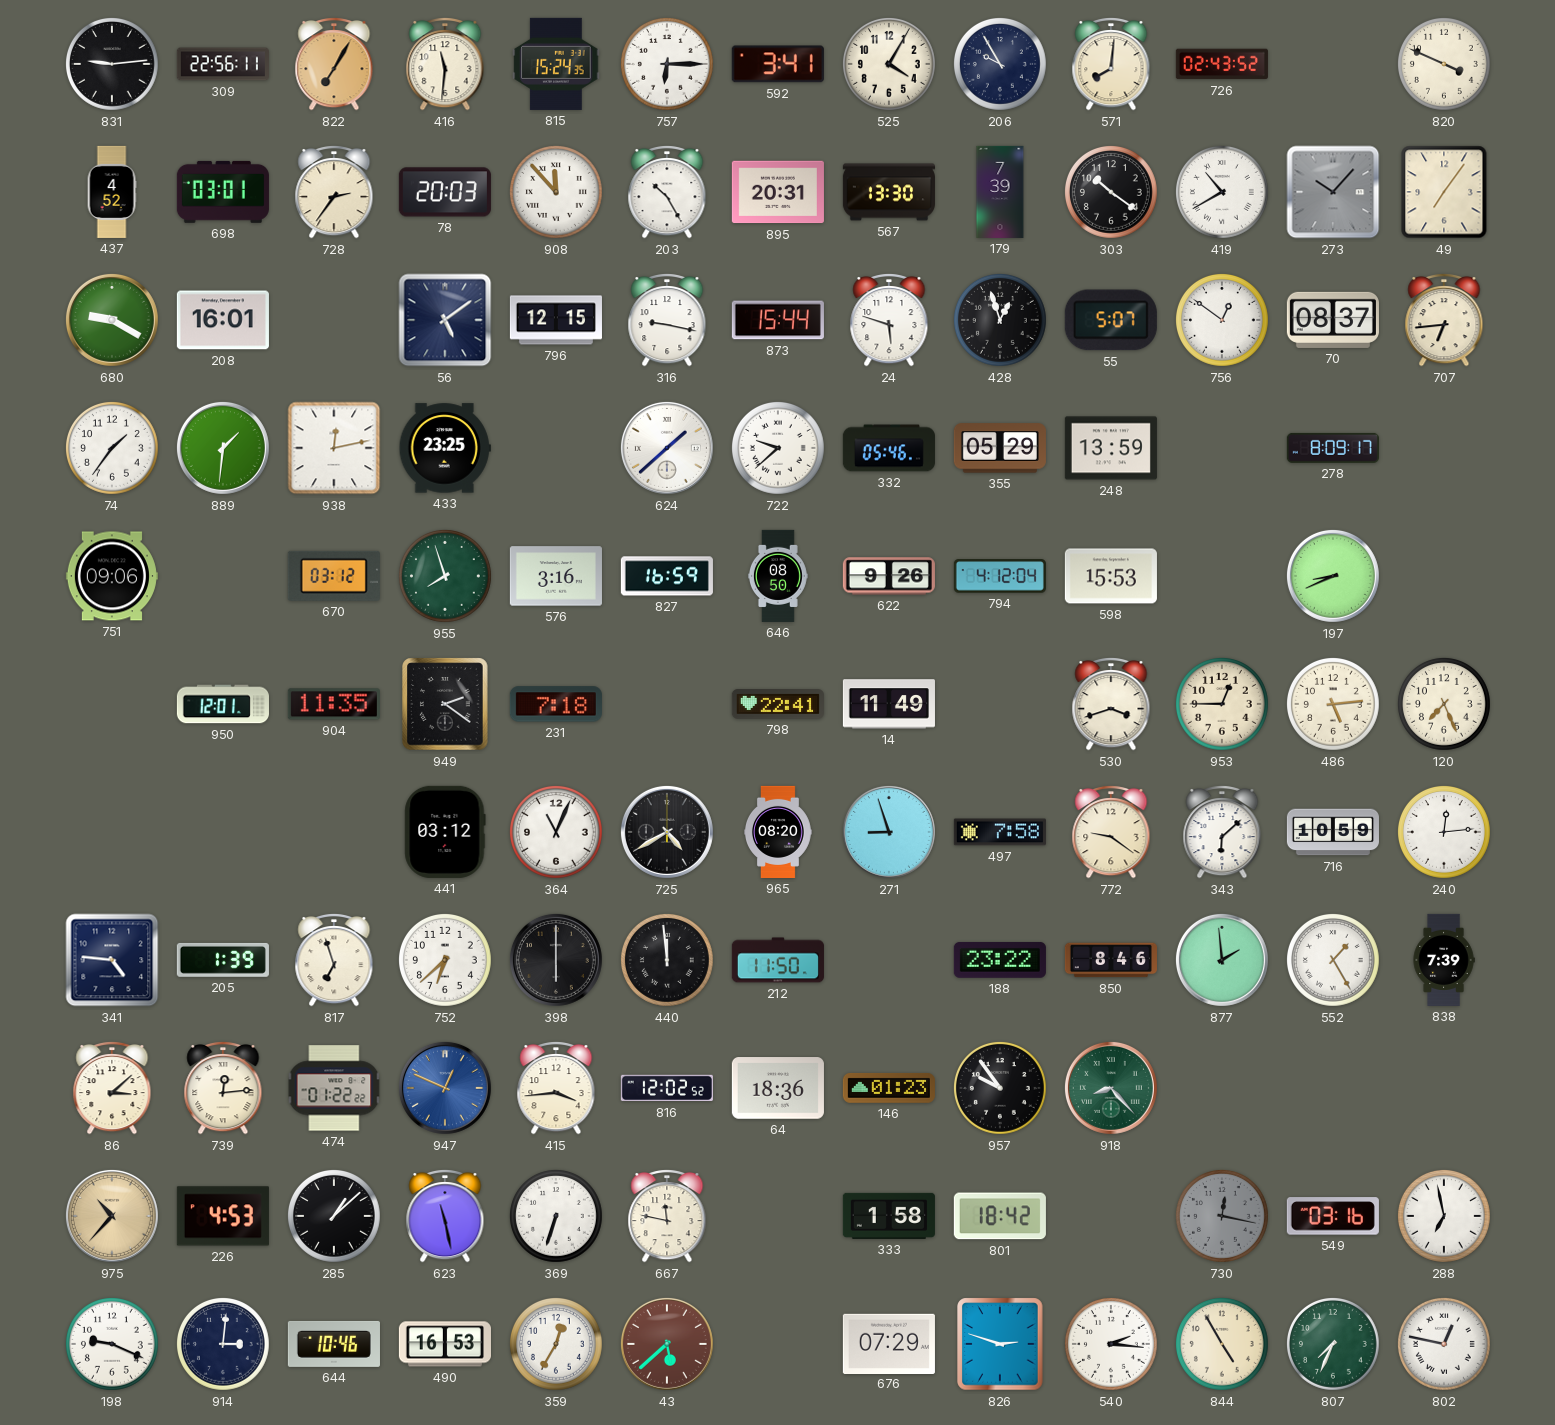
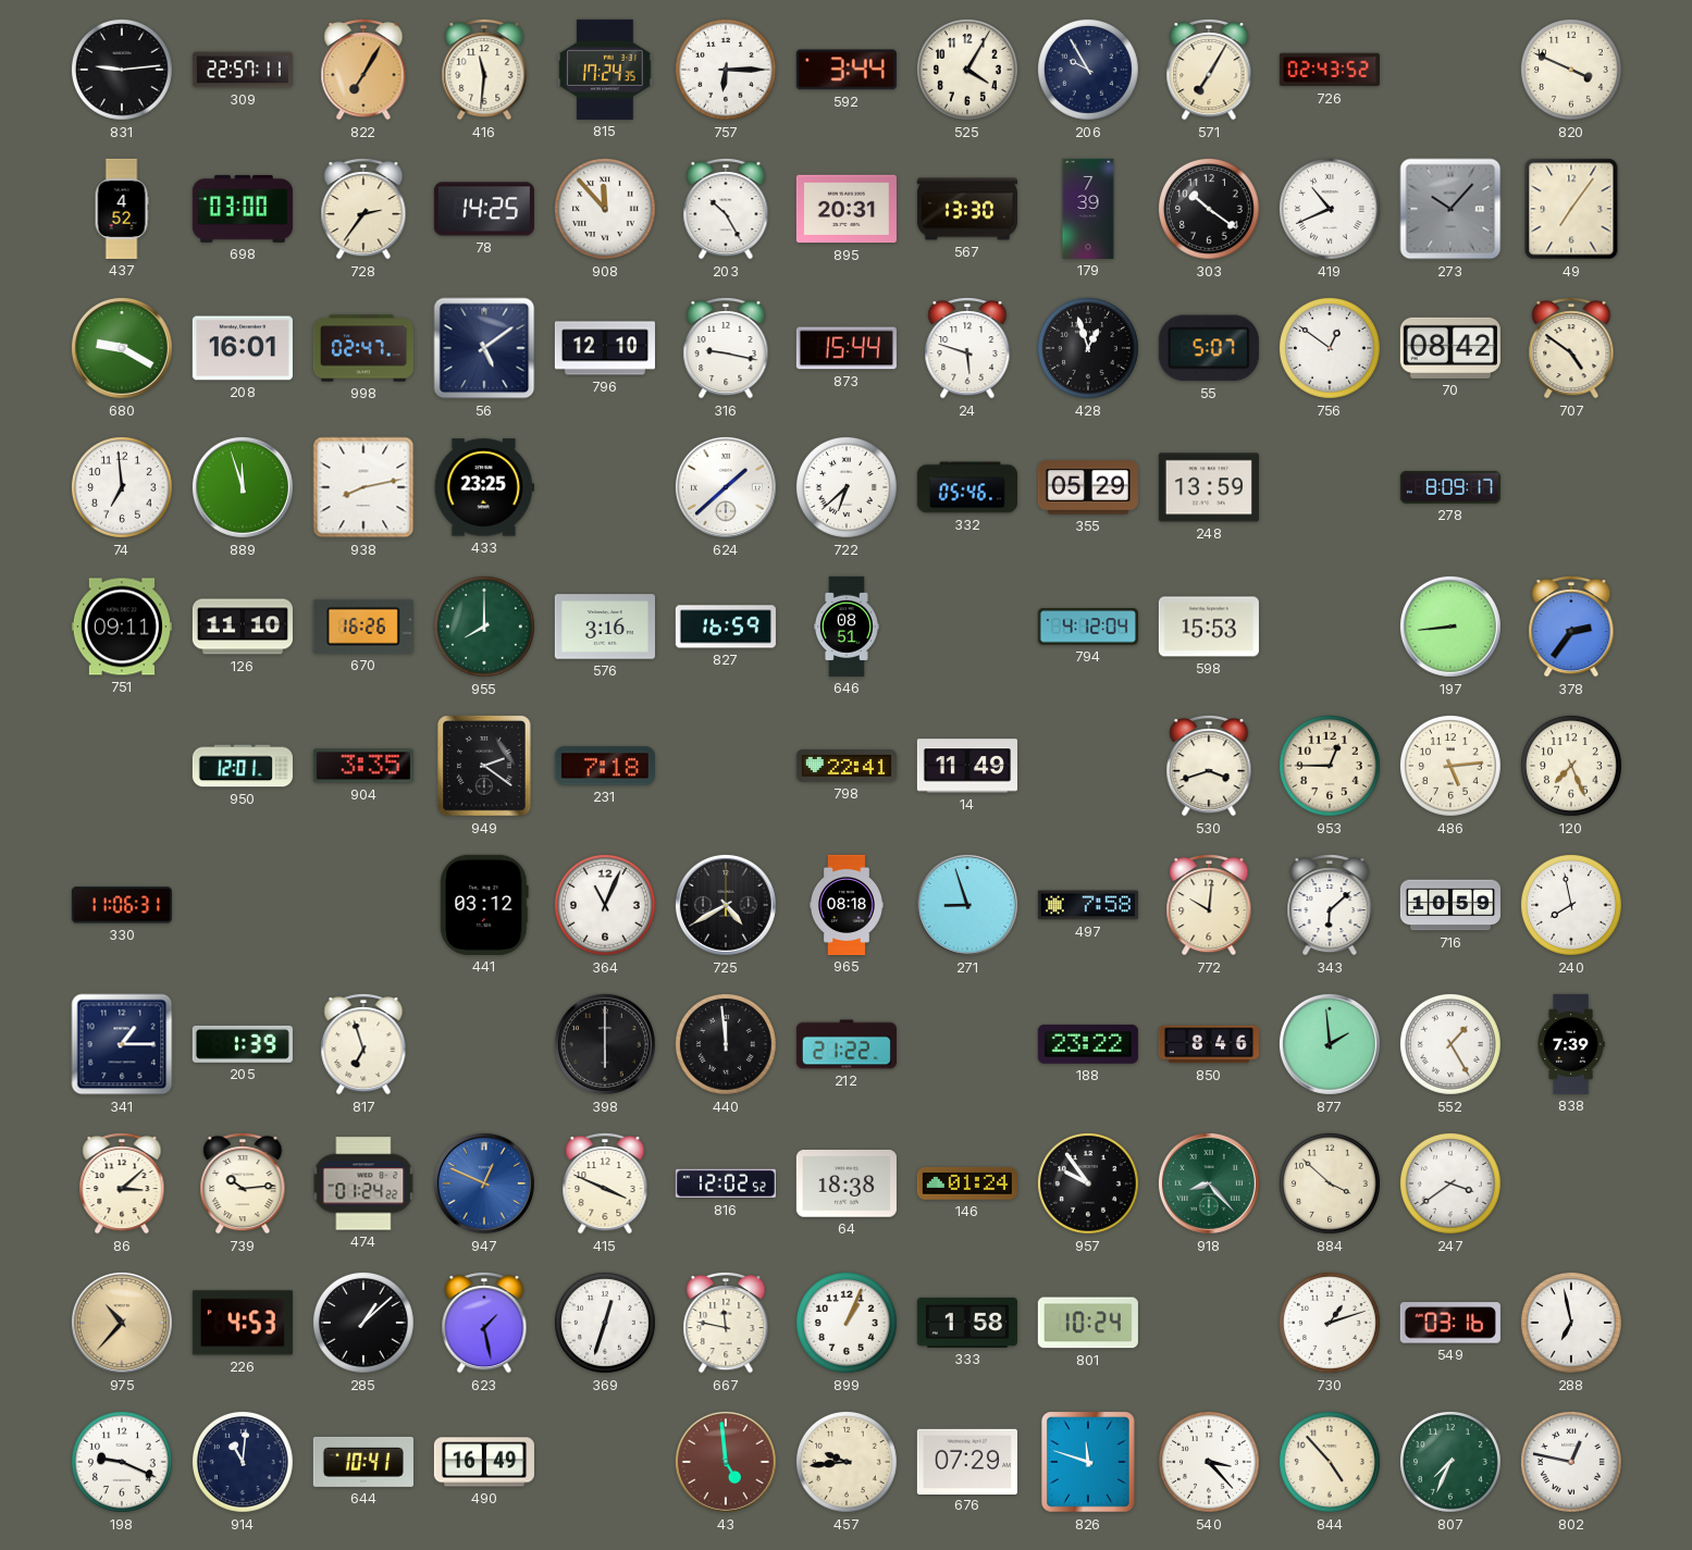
309: 22:56 -> 22:57
815: 15:24 -> 17:24
592: 3:41 -> 3:44
571: 8:01 -> 7:05
698: 03:01 -> 03:00
78: 20:03 -> 14:25
419: 10:40 -> 10:41
998: none -> 02:47
796: 12:15 -> 12:10
70: 08:37 -> 08:42
707: 6:44 -> 4:51
74: 1:36 -> 6:59
889: 1:31 -> 11:57
938: 12:13 -> 8:13
722: 9:38 -> 6:38
751: 09:06 -> 09:11
126: none -> 11:10
670: 03:12 -> 16:26
955: 7:57 -> 8:00
646: 08:50 -> 08:51
622: 9:26 -> none
197: 8:41 -> 8:44
378: none -> 2:36
904: 11:35 -> 3:35
330: none -> 11:06
965: 08:20 -> 08:18
772: 9:21 -> 10:01
240: 12:14 -> 7:58
341: 4:46 -> 1:15
752: 6:38 -> none
212: 11:50 -> 21:22
739: 12:14 -> 10:14
474: 01:22 -> 01:24
415: 3:44 -> 3:49
64: 18:36 -> 18:38
146: 01:23 -> 01:24
884: none -> 3:52
247: none -> 3:39
623: 11:28 -> 1:28
369: 6:33 -> 12:33
899: none -> 1:04
801: 18:42 -> 10:24
730: 12:17 -> 1:12
730 dial: grey -> white
914: 3:01 -> 11:01
644: 10:46 -> 10:41
490: 16:53 -> 16:49
359: 12:35 -> none
43: 5:38 -> 4:59
457: none -> 9:44
826: 2:48 -> 11:48
540: 2:16 -> 3:23
844: 4:55 -> 4:53
